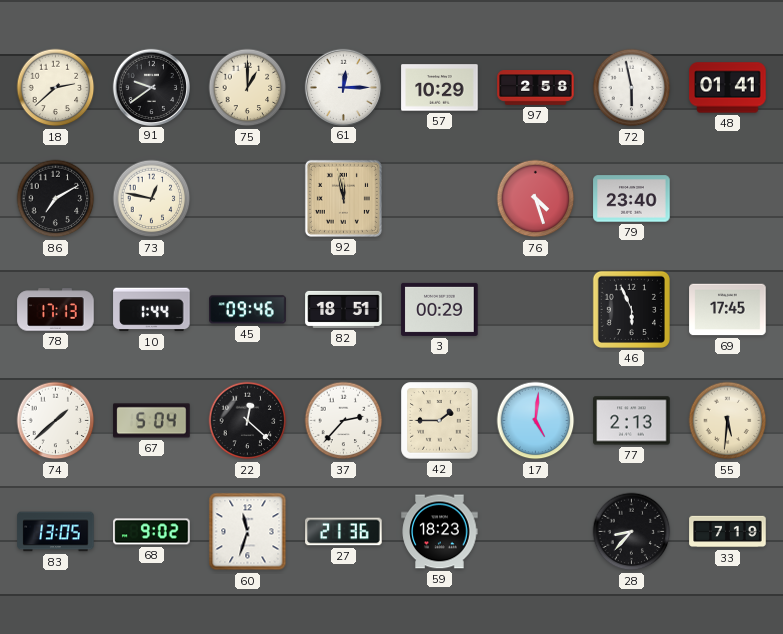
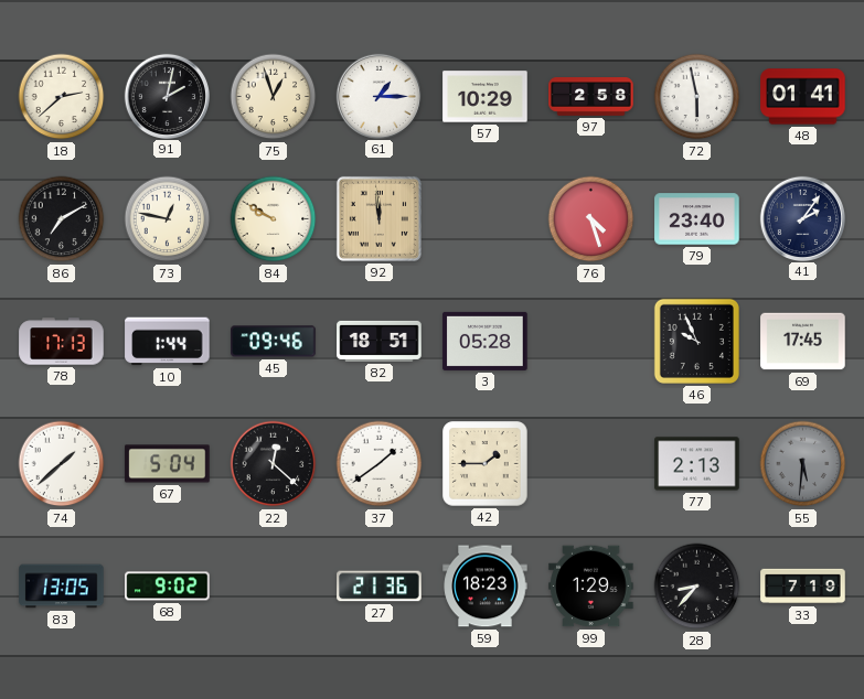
91: 9:39 -> 2:02
75: 1:00 -> 12:57
61: 12:15 -> 1:15
84: none -> 9:50
92: 11:58 -> 11:59
41: none -> 2:06
3: 00:29 -> 05:28
46: 5:56 -> 9:56
37: 2:37 -> 1:39
17: 5:01 -> none
55 dial: cream -> grey
60: 11:33 -> none
99: none -> 1:29
